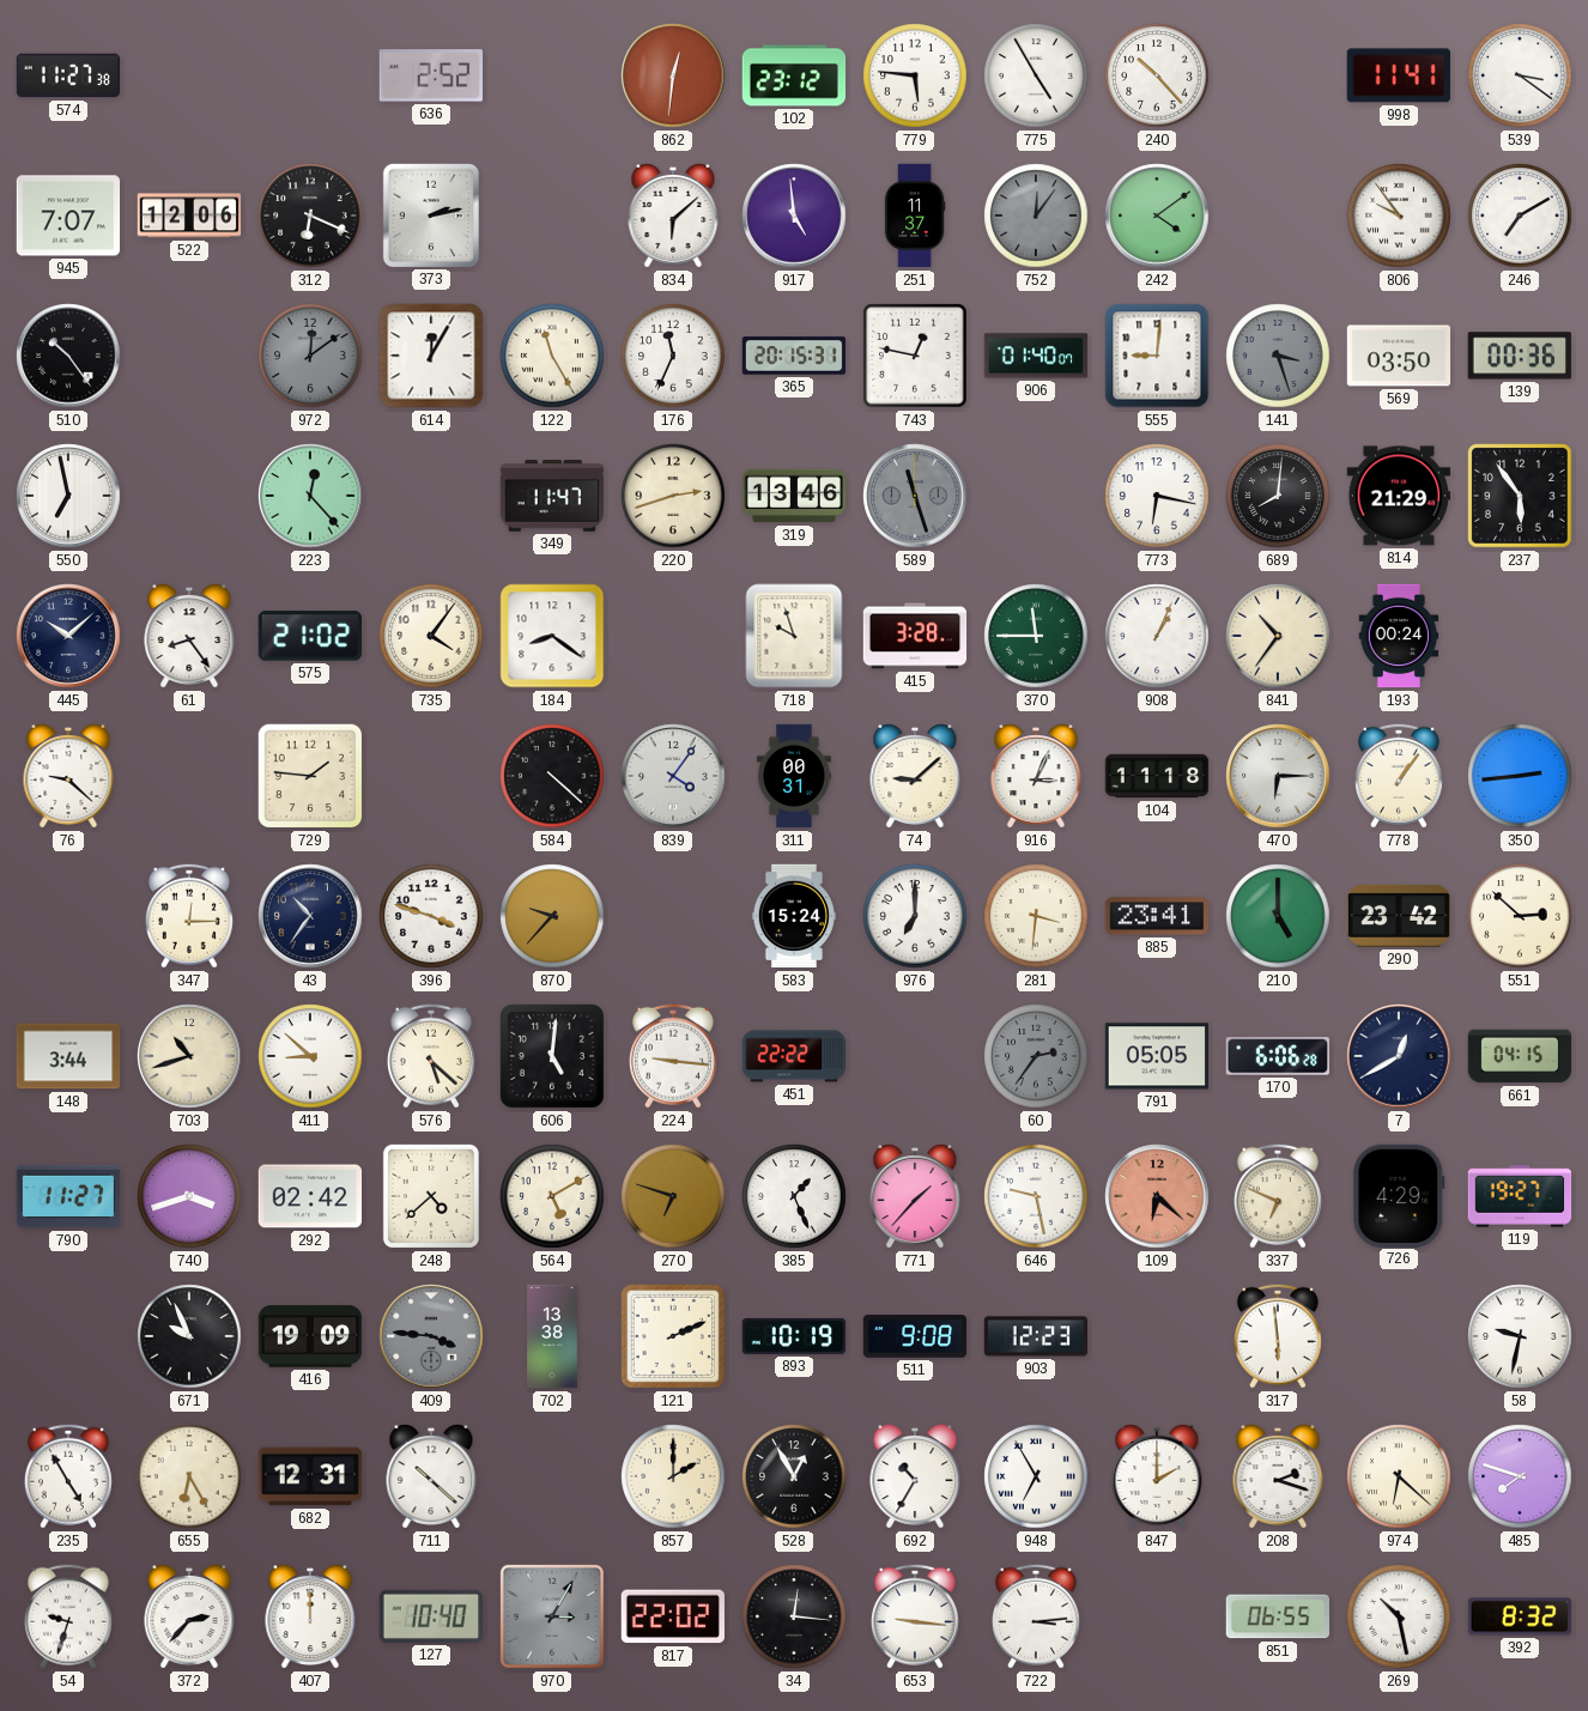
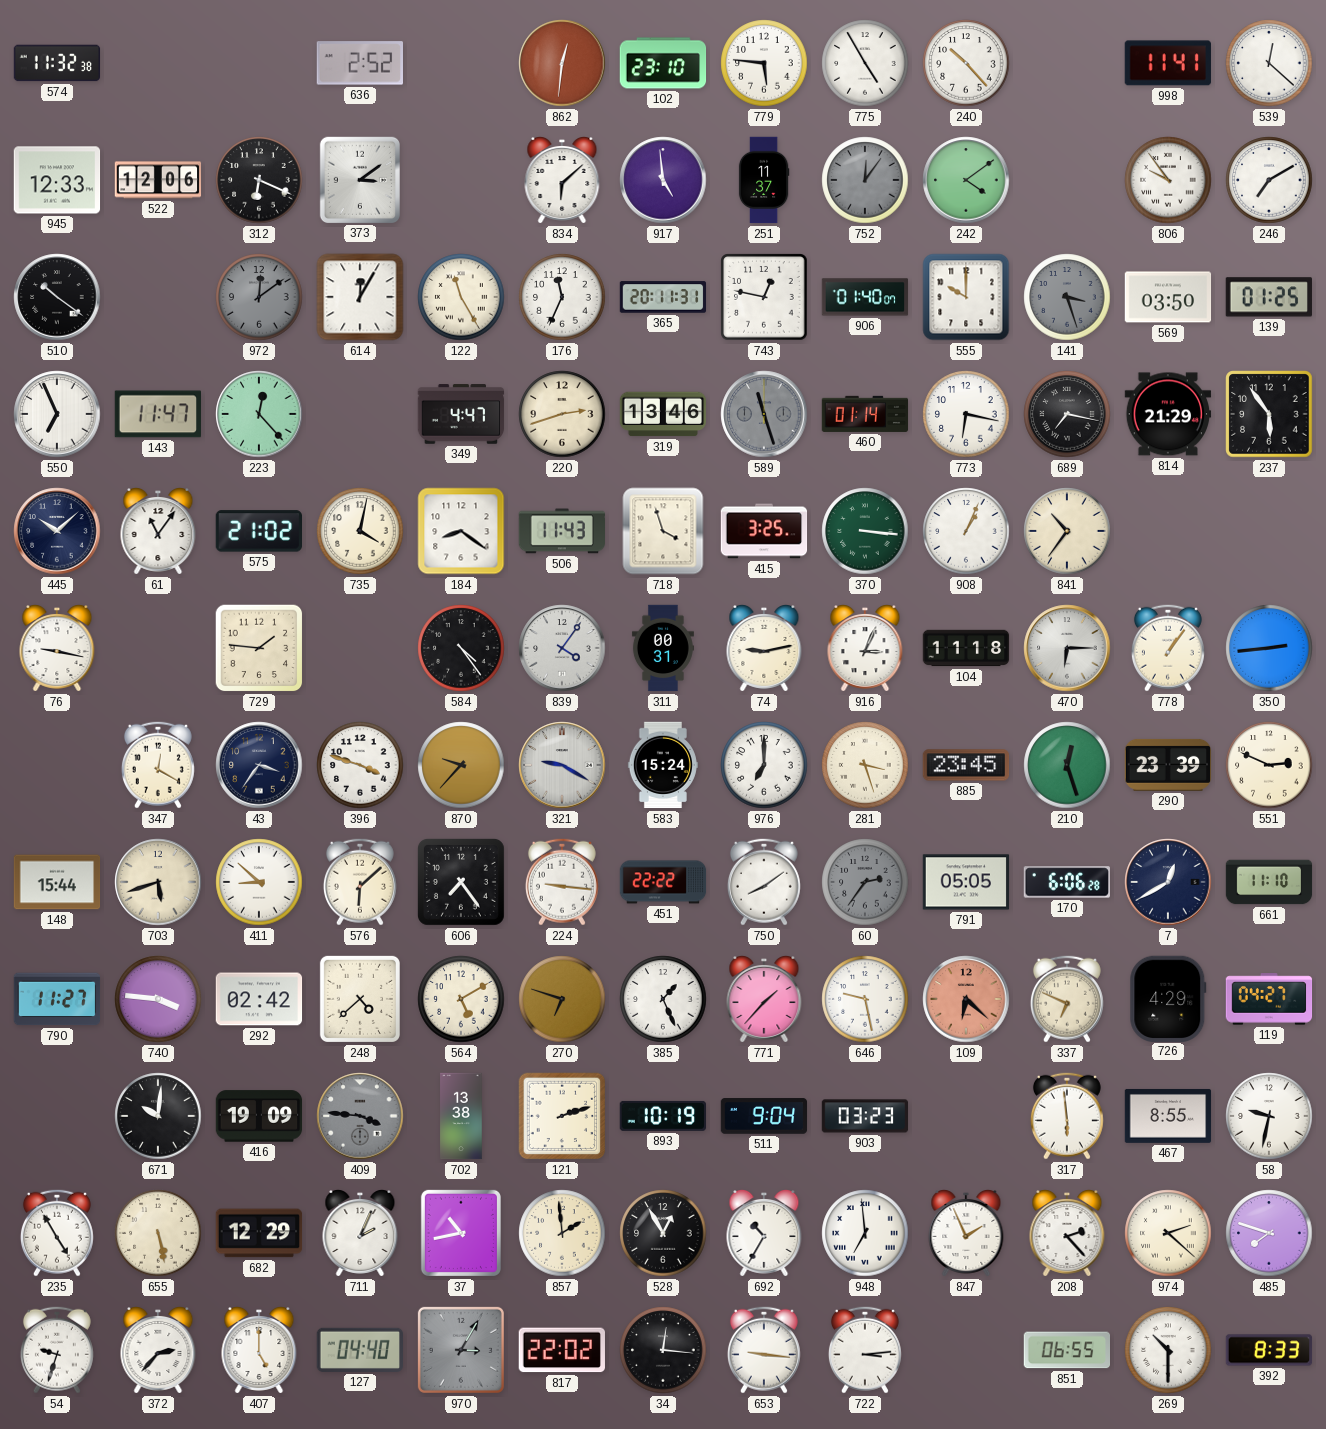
574: 11:27 -> 11:32
102: 23:12 -> 23:10
539: 3:21 -> 12:22
945: 7:07 -> 12:33
373: 2:13 -> 3:09
510: 10:24 -> 10:21
365: 20:15 -> 20:11
555: 9:01 -> 10:00
139: 00:36 -> 01:25
550: 6:58 -> 6:56
143: none -> 11:47
349: 11:47 -> 4:47
460: none -> 01:14
689: 8:01 -> 7:17
61: 8:24 -> 11:06
735: 4:06 -> 4:02
506: none -> 11:43
718: 9:57 -> 3:57
415: 3:28 -> 3:25
370: 11:45 -> 3:16
193: 00:24 -> none
76: 9:22 -> 9:17
584: 4:22 -> 4:24
74: 9:08 -> 9:13
347: 12:15 -> 12:20
43: 10:36 -> 3:36
321: none -> 9:20
281: 3:31 -> 3:27
885: 23:41 -> 23:45
210: 5:00 -> 12:27
290: 23:42 -> 23:39
551: 2:52 -> 2:49
148: 3:44 -> 15:44
703: 10:42 -> 5:42
576: 5:22 -> 6:08
606: 5:01 -> 7:24
750: none -> 8:09
661: 04:15 -> 11:10
740: 3:42 -> 3:46
119: 19:27 -> 04:27
671: 9:56 -> 10:01
121: 2:11 -> 2:12
511: 9:08 -> 9:04
903: 12:23 -> 03:23
467: none -> 8:55
655: 6:25 -> 5:28
682: 12:31 -> 12:29
711: 10:22 -> 2:04
37: none -> 10:43
857: 2:00 -> 1:59
948: 6:55 -> 6:59
847: 2:00 -> 1:56
208: 2:18 -> 2:23
974: 6:22 -> 2:22
407: 12:00 -> 5:00
127: 10:40 -> 04:40
269: 10:28 -> 10:30
392: 8:32 -> 8:33
